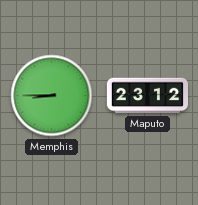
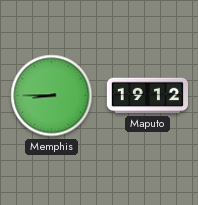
Maputo: 23:12 -> 19:12
